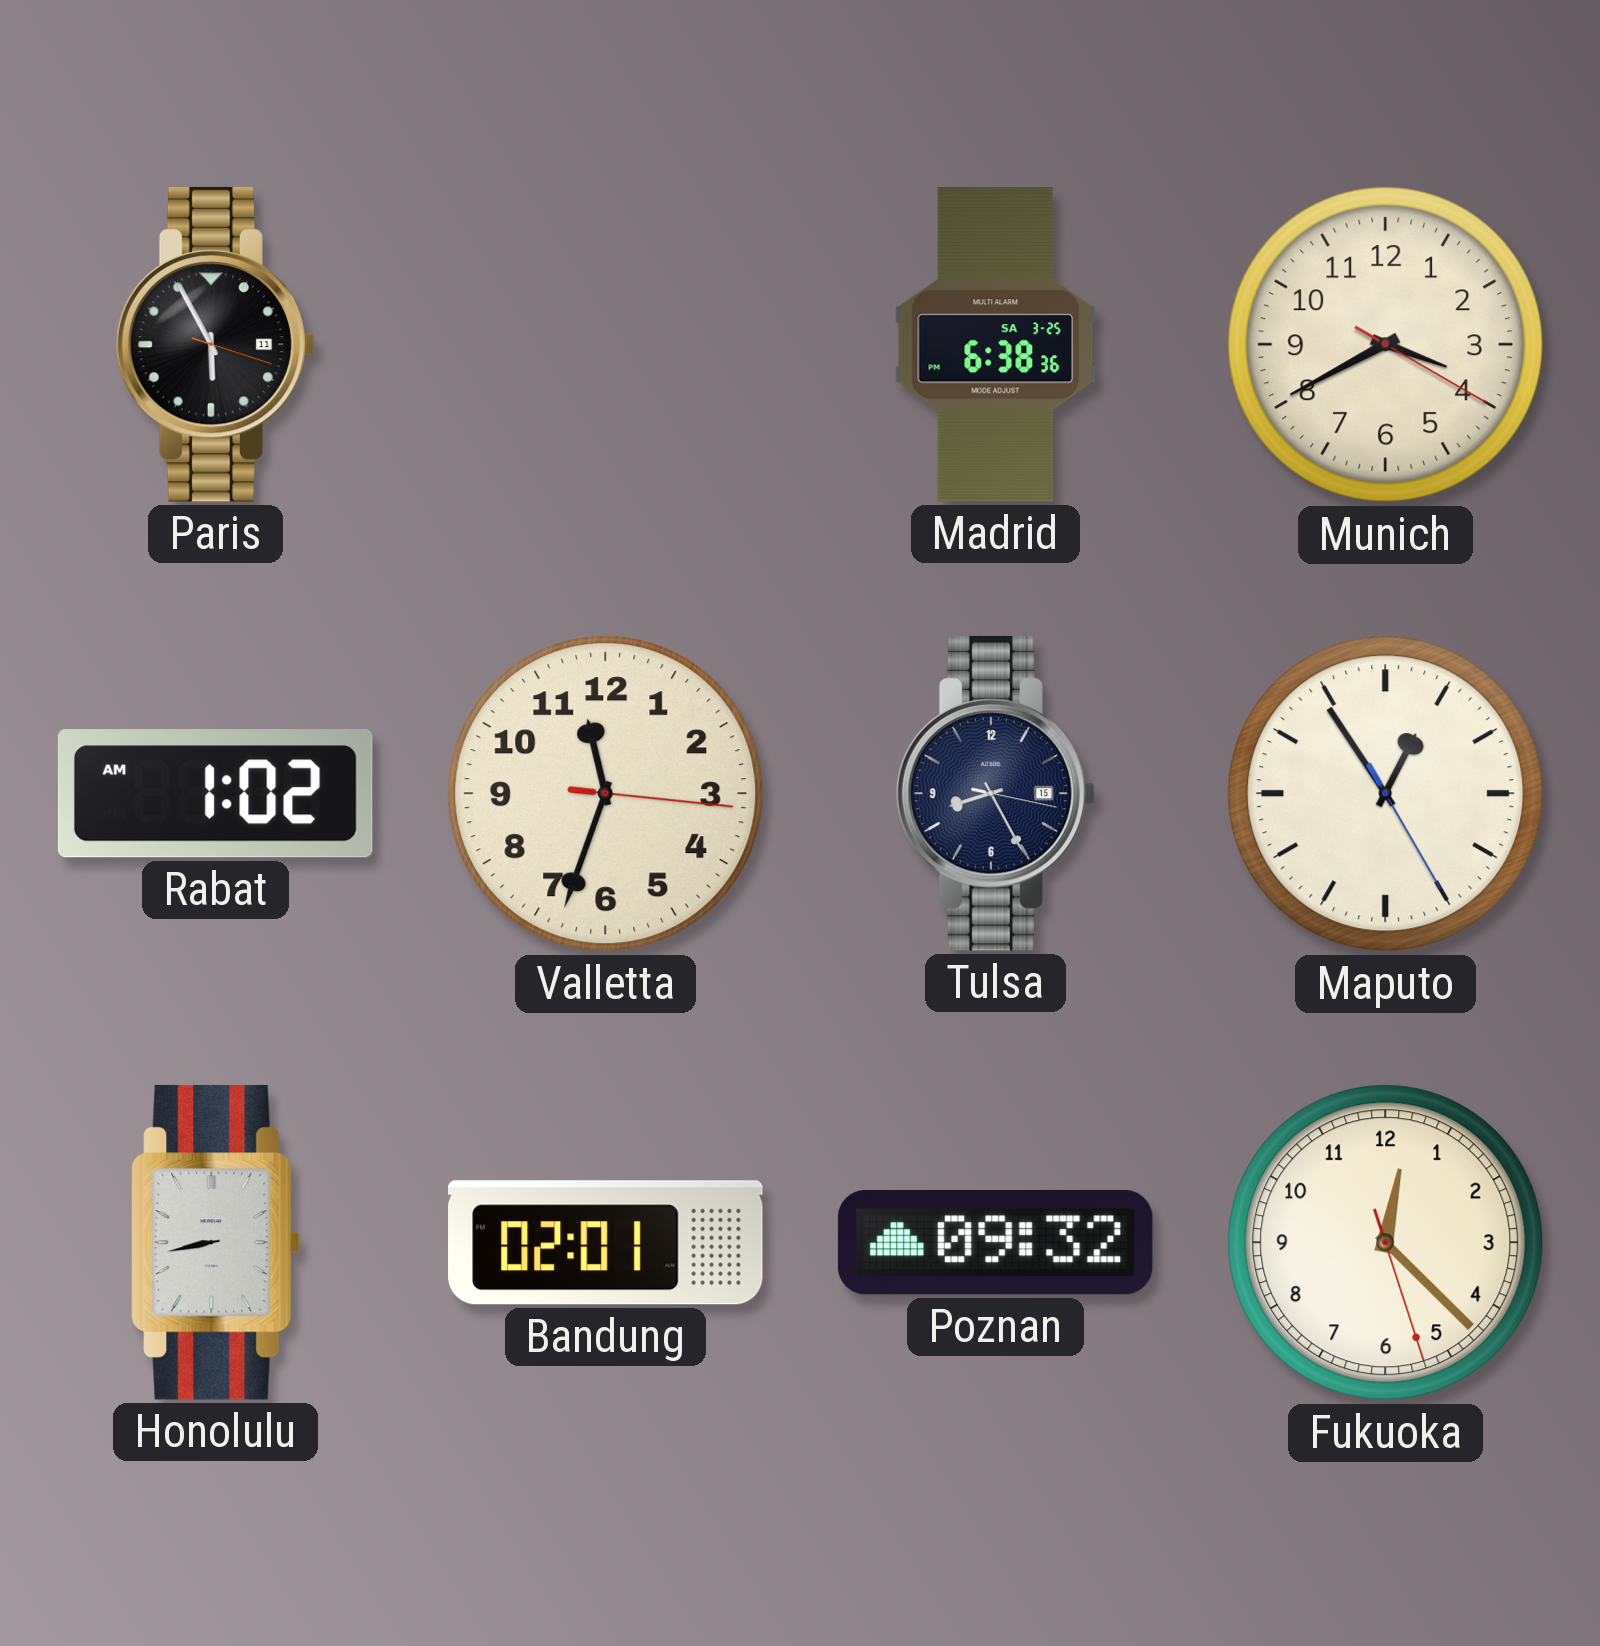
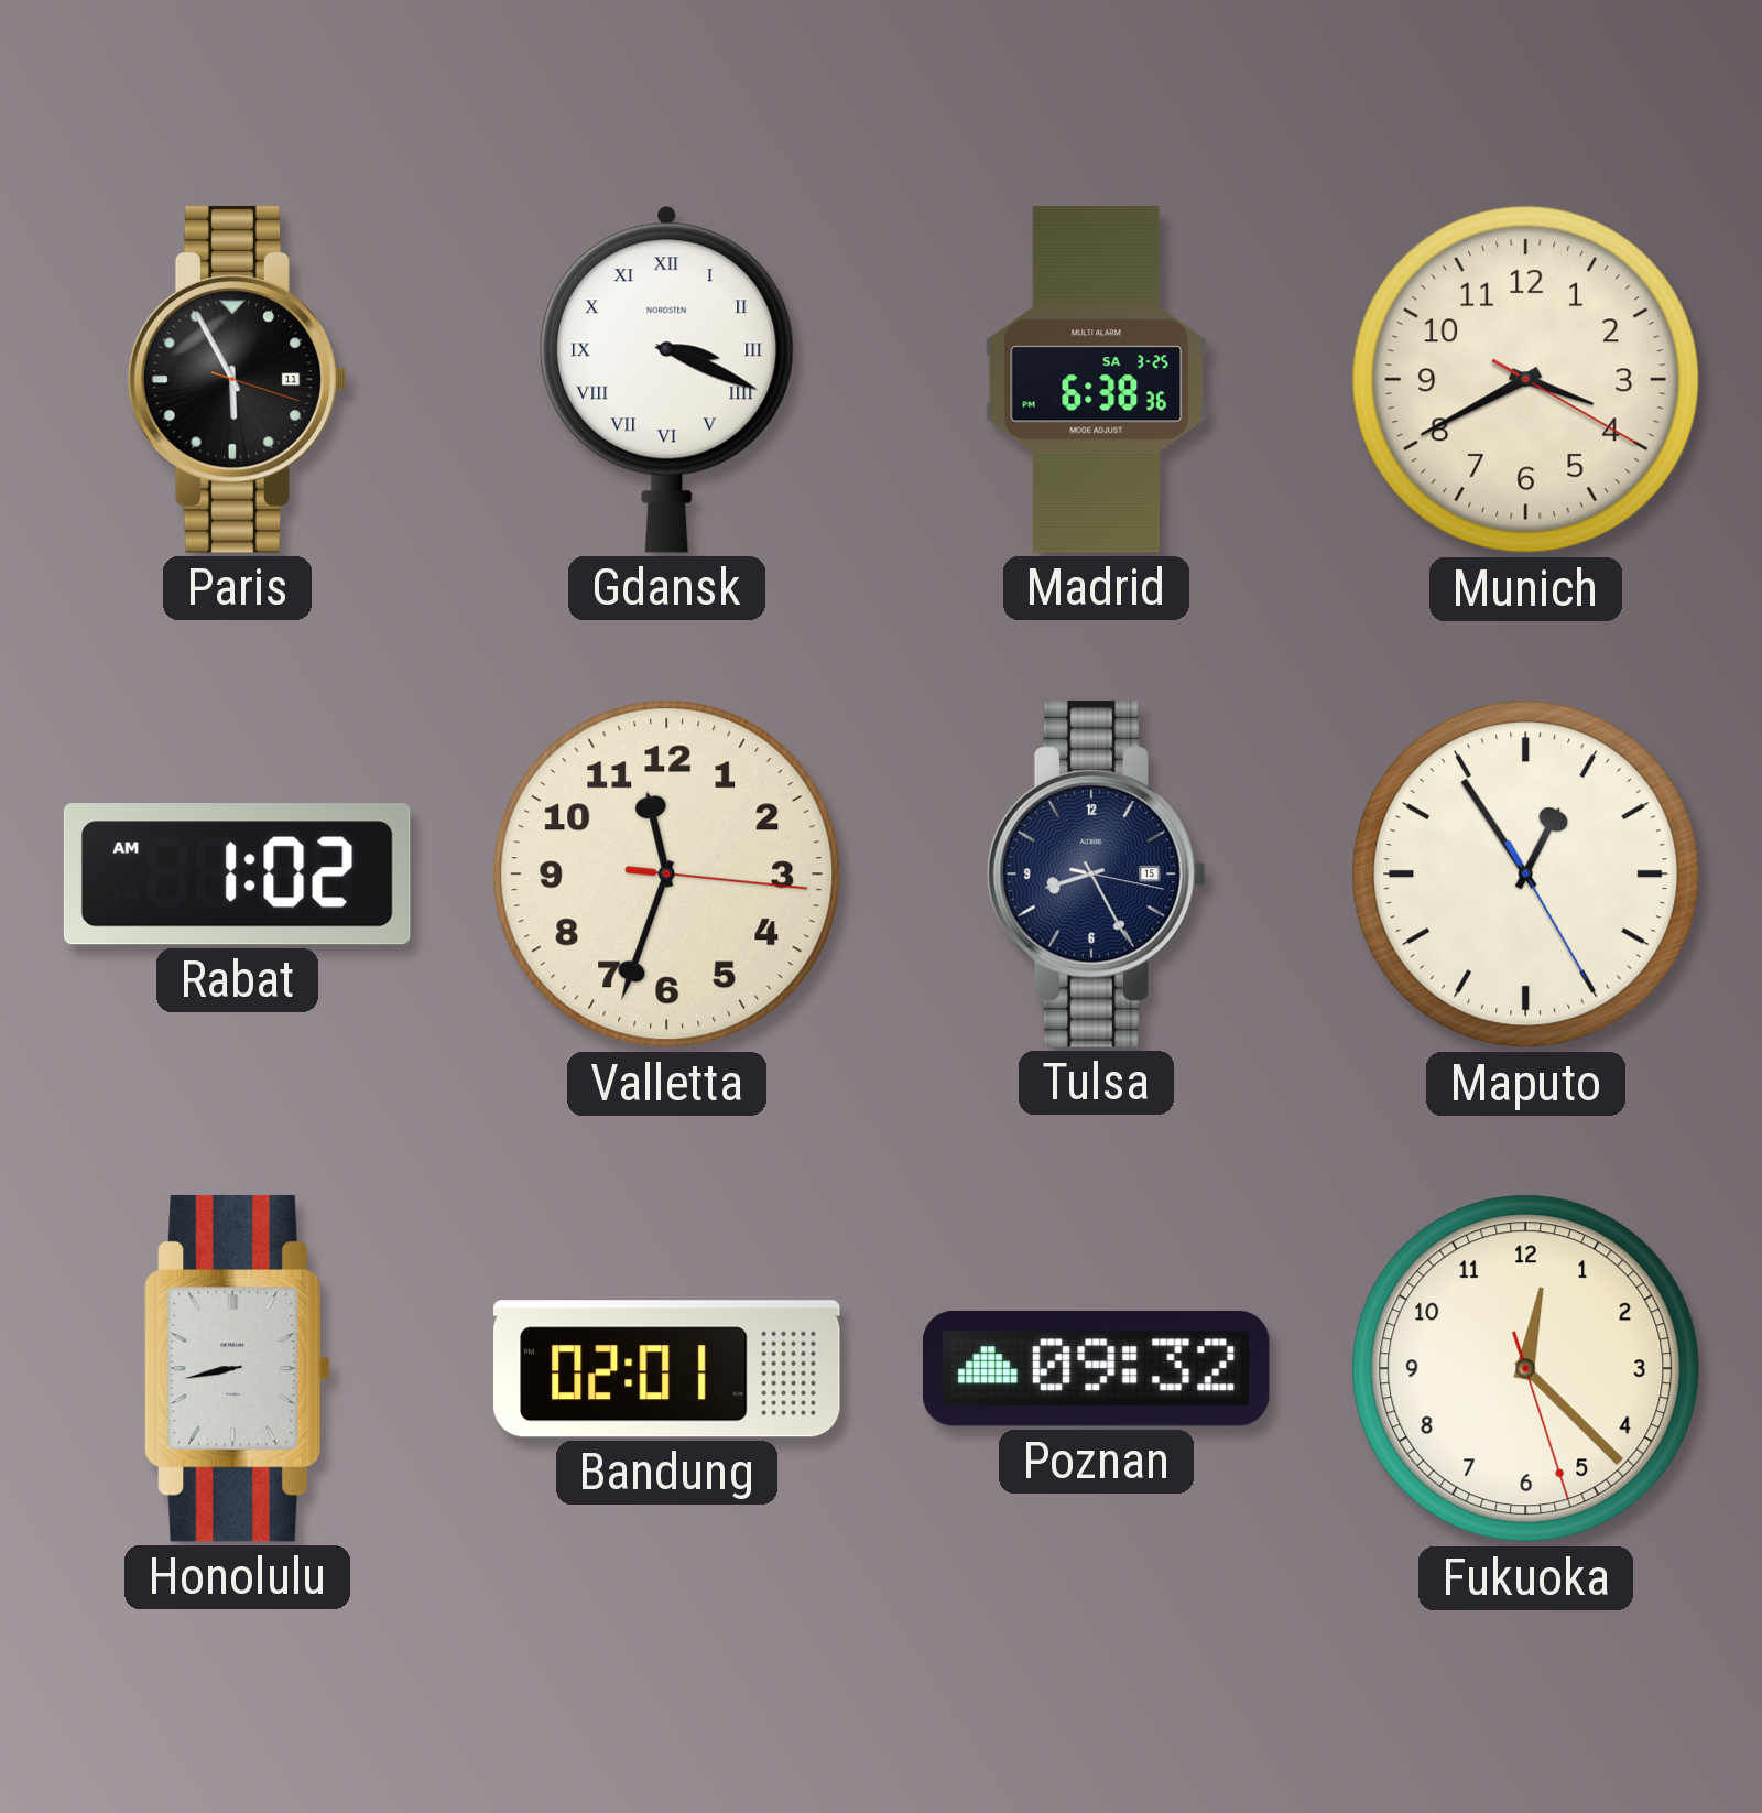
Gdansk: none -> 3:19
